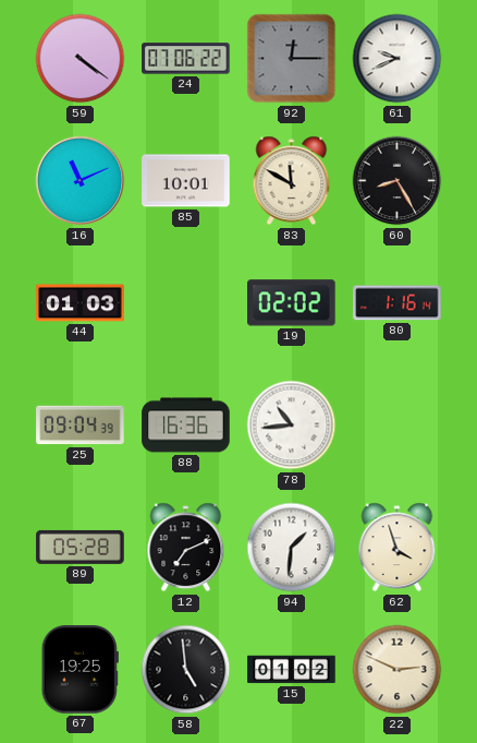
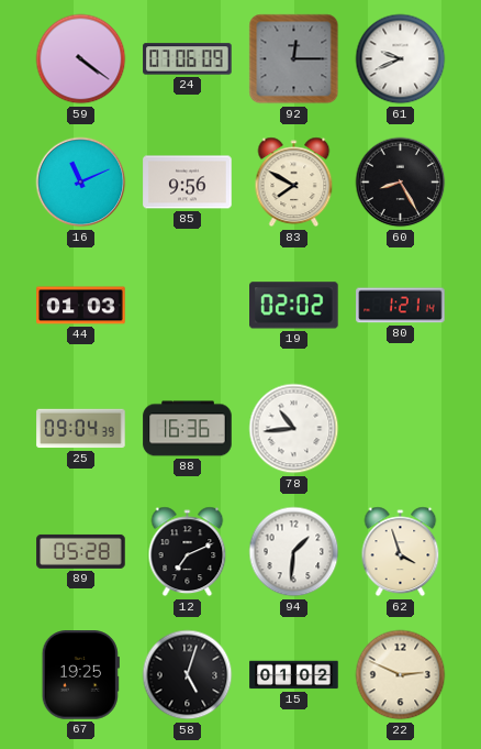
24: 07:06:22 -> 07:06:09
85: 10:01 -> 9:56
83: 11:50 -> 7:50
80: 1:16 -> 1:21
58: 4:59 -> 5:03
